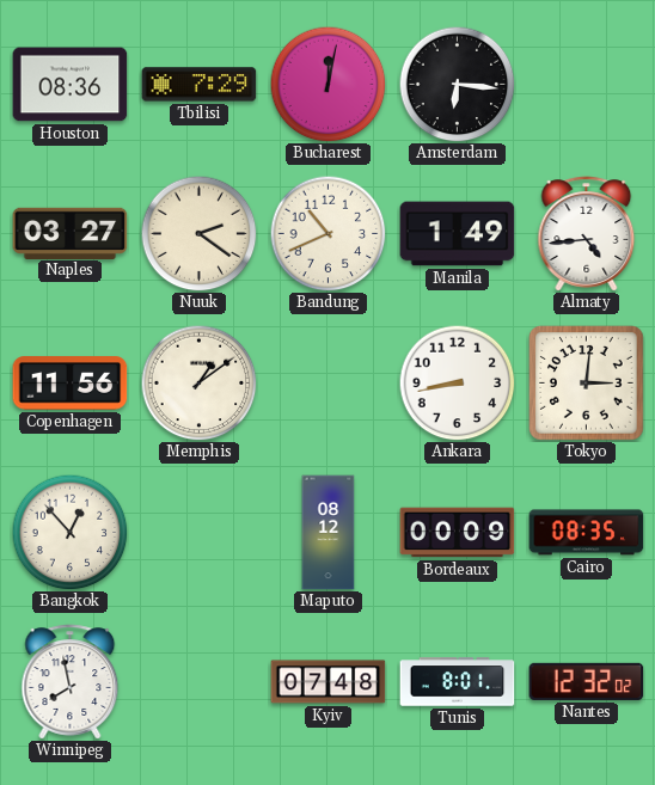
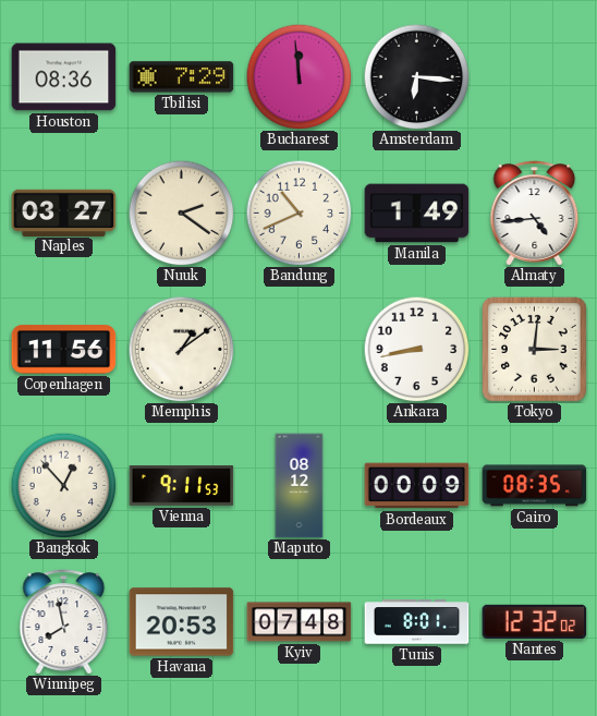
Bucharest: 12:02 -> 11:59
Vienna: none -> 9:11
Havana: none -> 20:53
